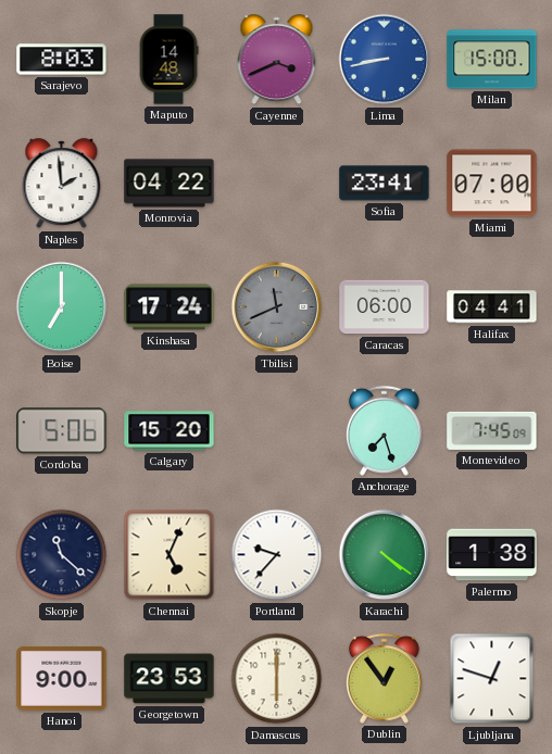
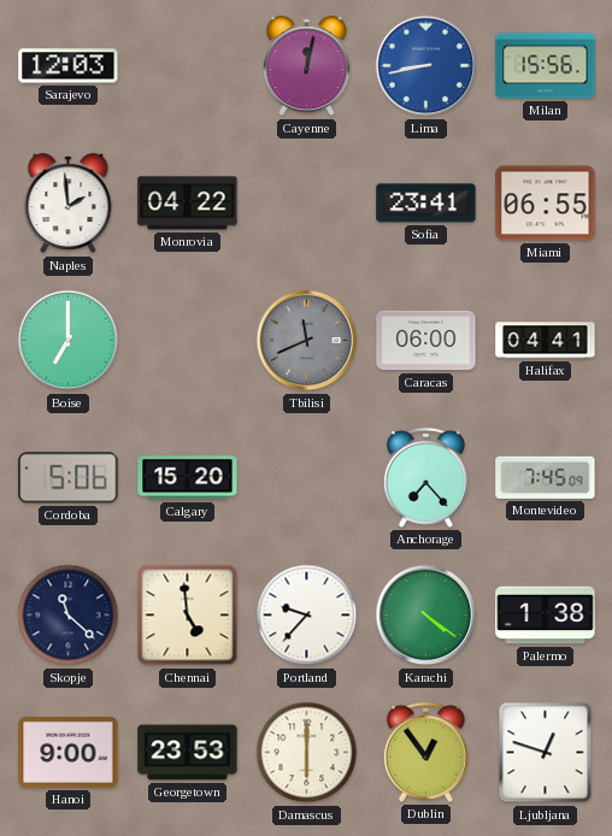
Sarajevo: 8:03 -> 12:03
Maputo: 14:48 -> none
Cayenne: 3:41 -> 12:02
Milan: 15:00 -> 15:56
Miami: 07:00 -> 06:55
Kinshasa: 17:24 -> none
Anchorage: 7:27 -> 7:23
Chennai: 5:04 -> 4:59
